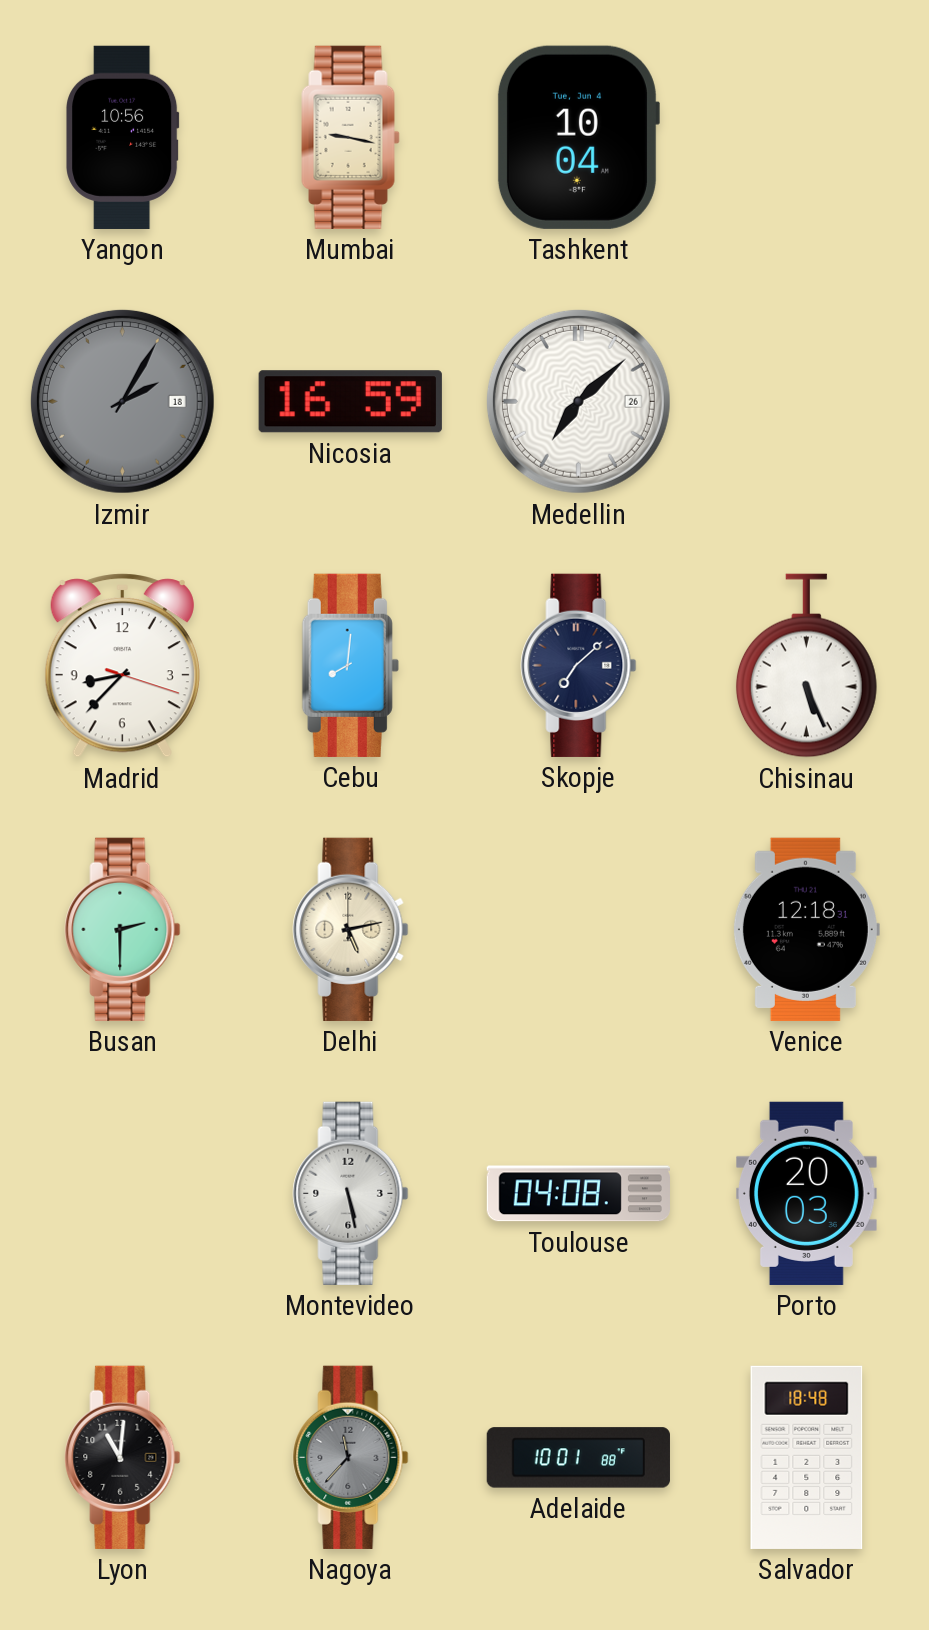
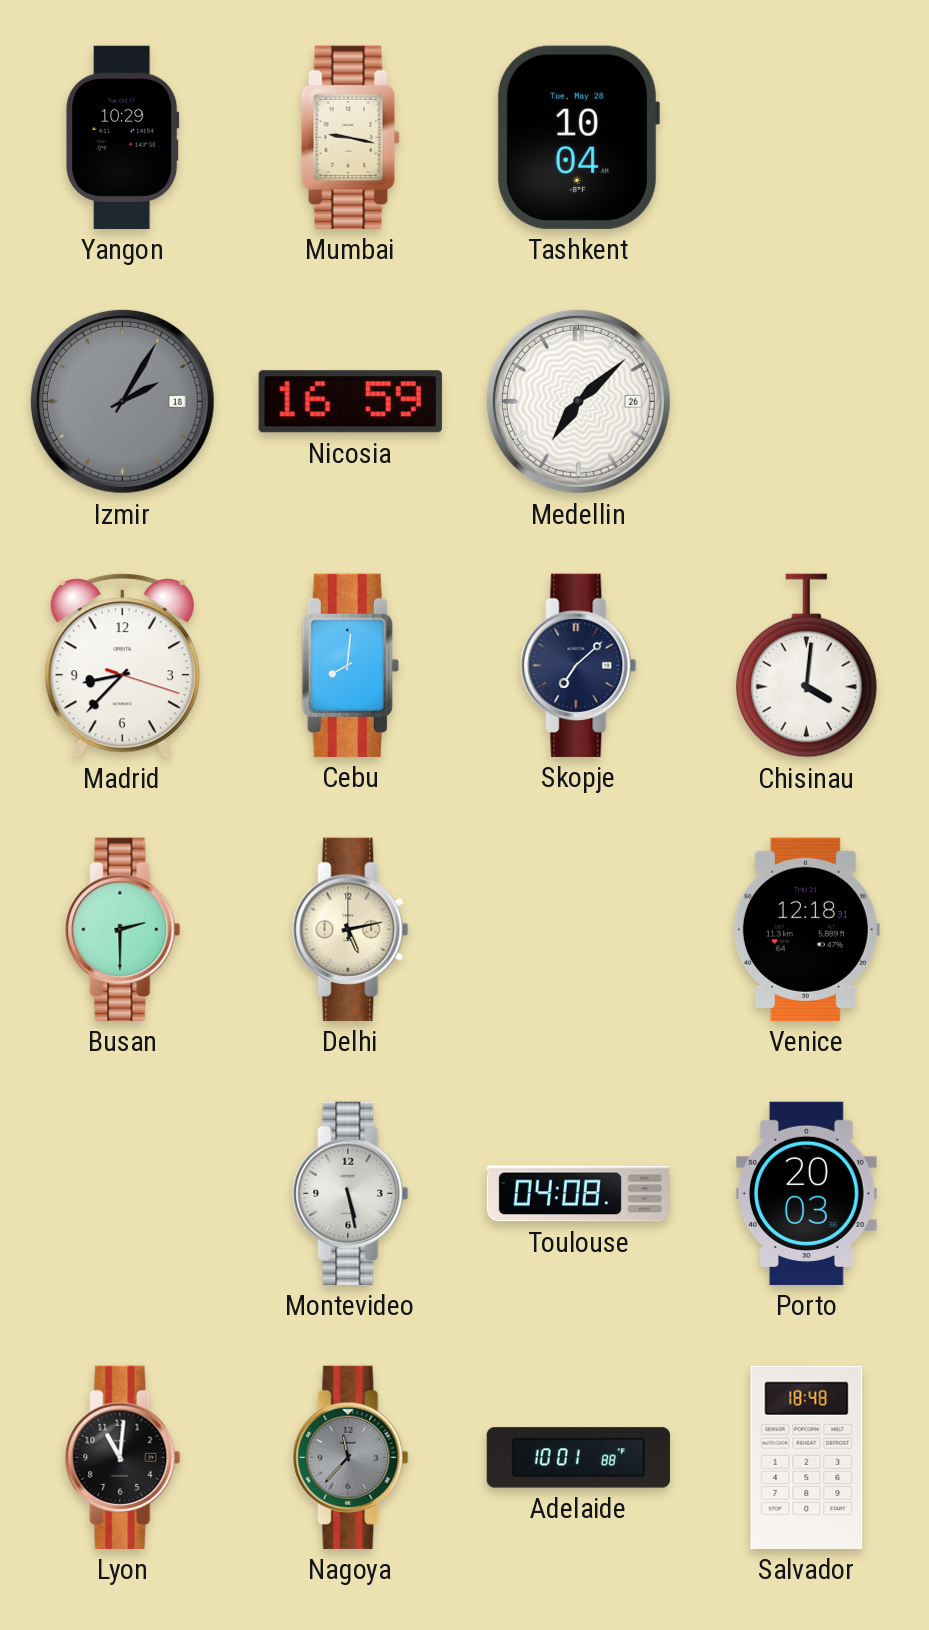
Yangon: 10:56 -> 10:29
Tashkent date: Tue, Jun 4 -> Tue, May 28
Chisinau: 5:26 -> 4:01
